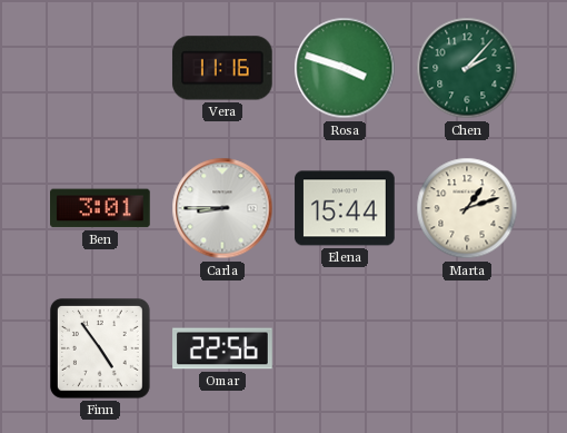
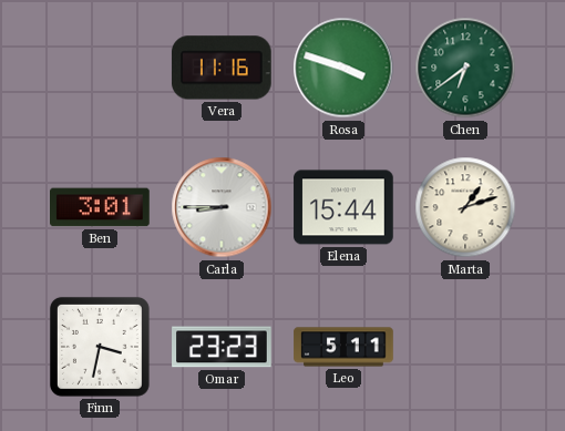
Chen: 2:07 -> 6:39
Finn: 4:54 -> 3:32
Omar: 22:56 -> 23:23
Leo: none -> 5:11
